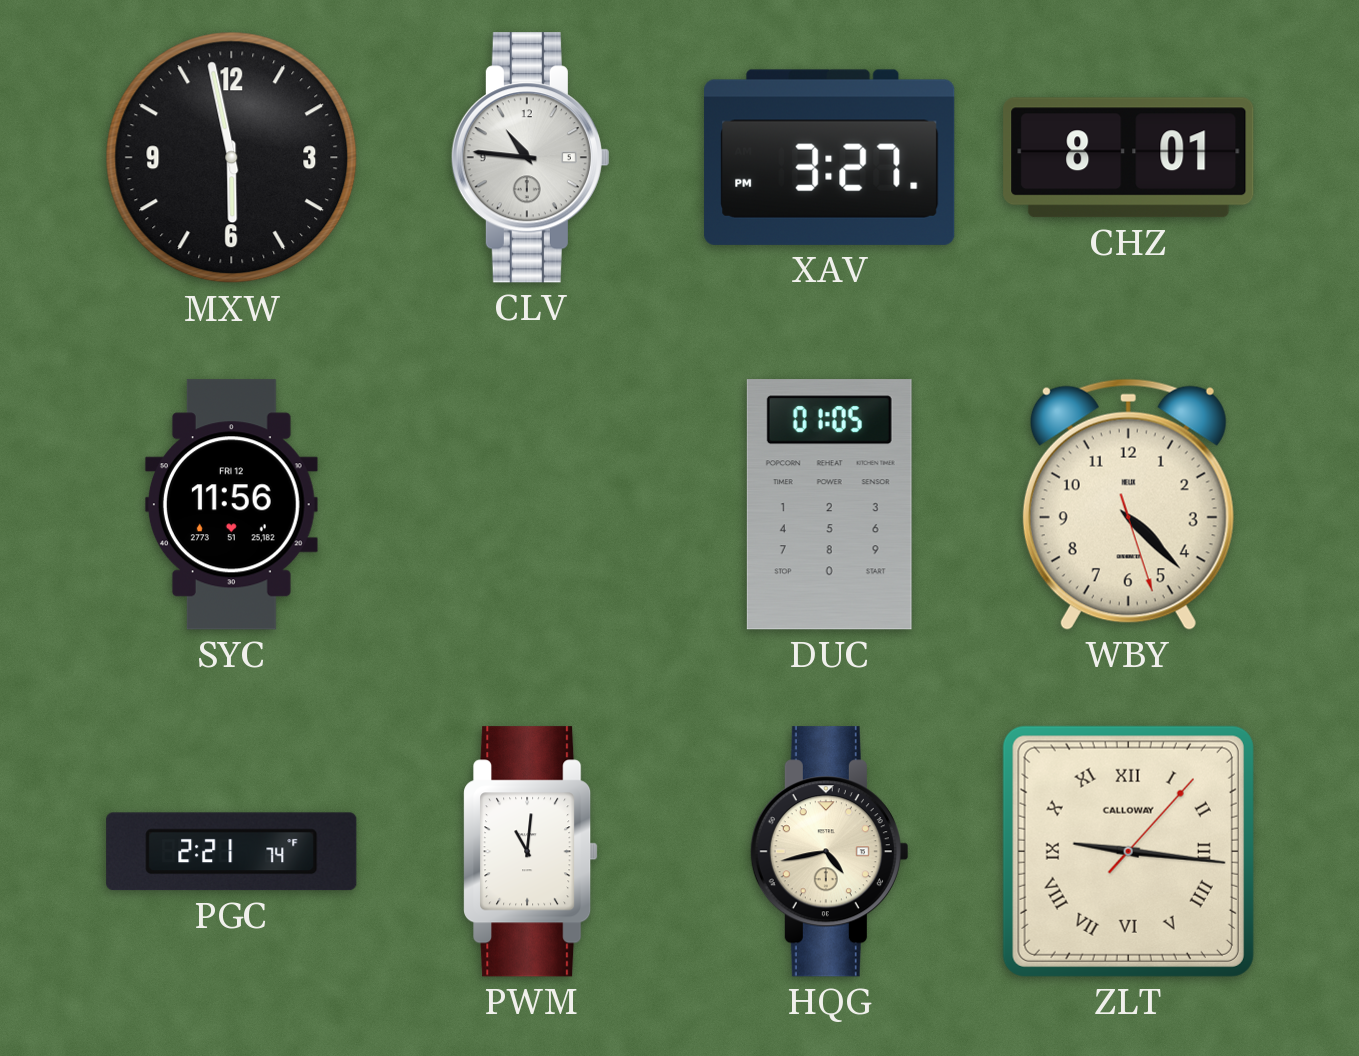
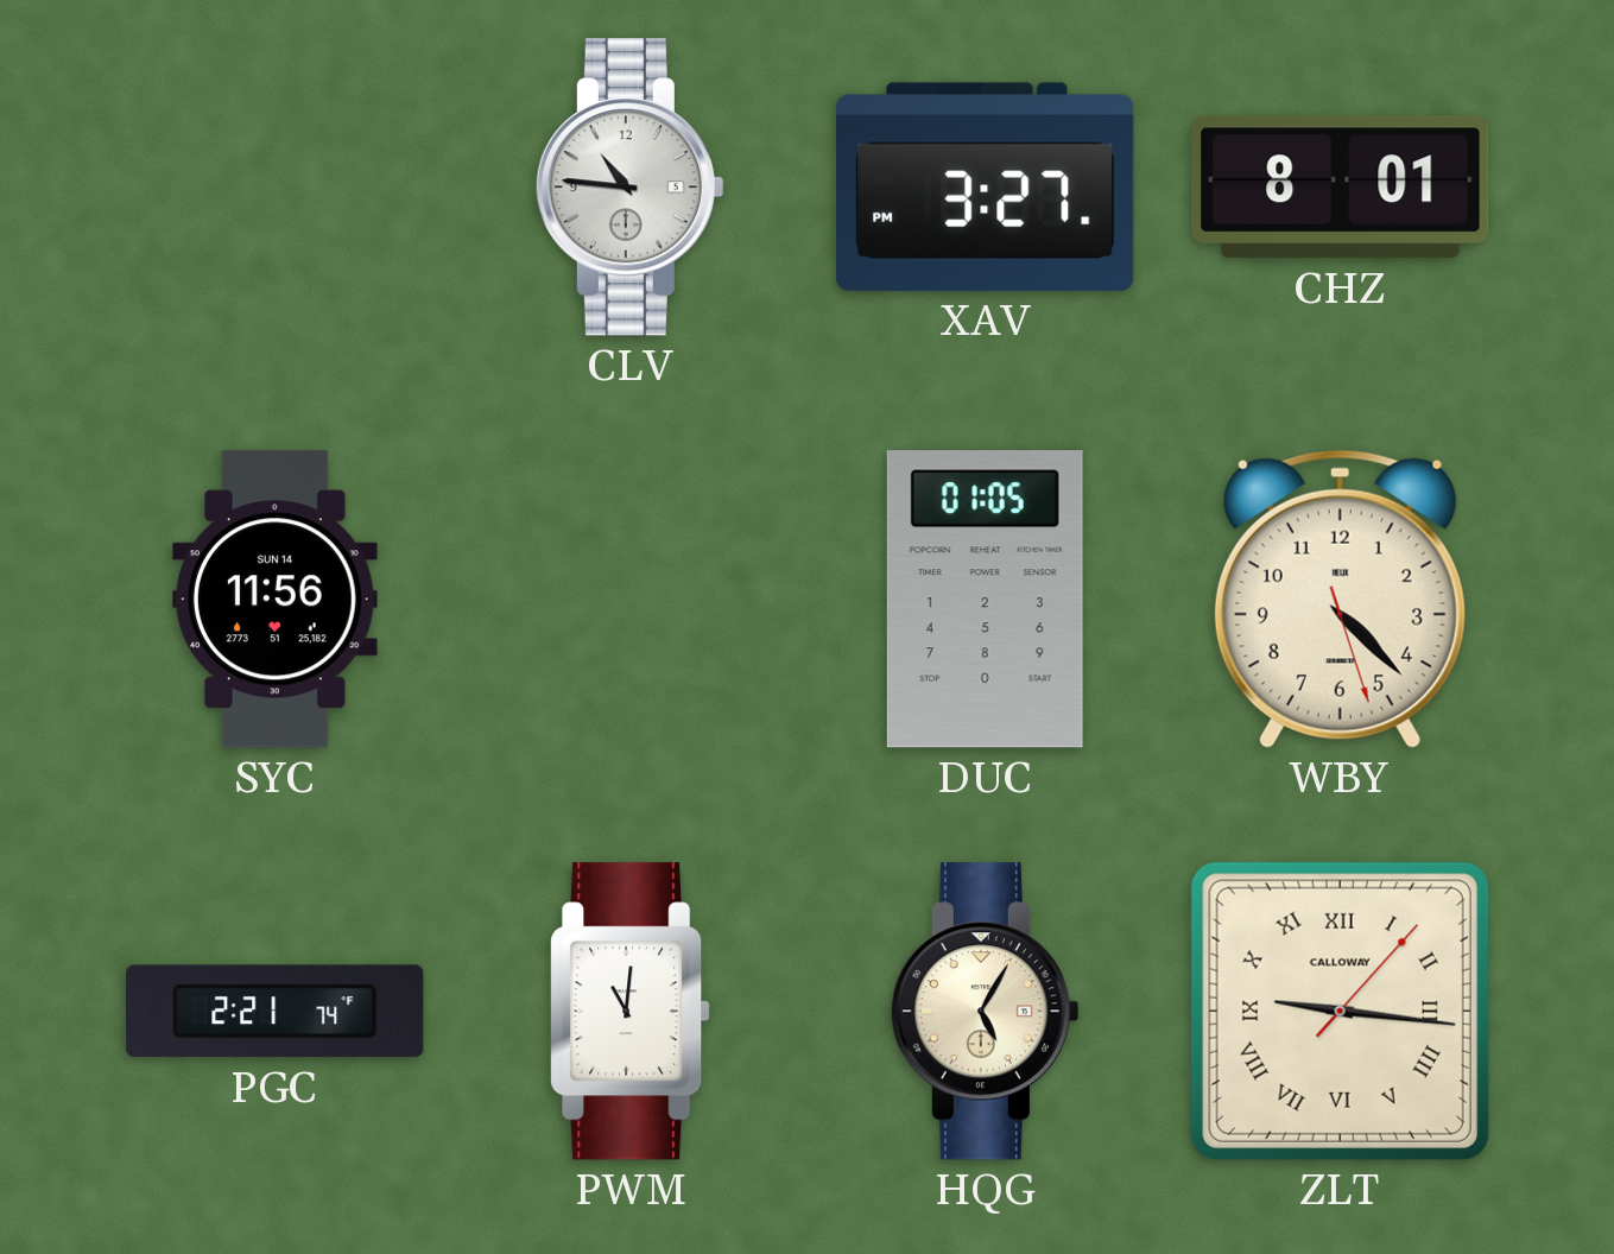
MXW: 5:58 -> none
SYC date: FRI 12 -> SUN 14
HQG: 4:43 -> 5:05
